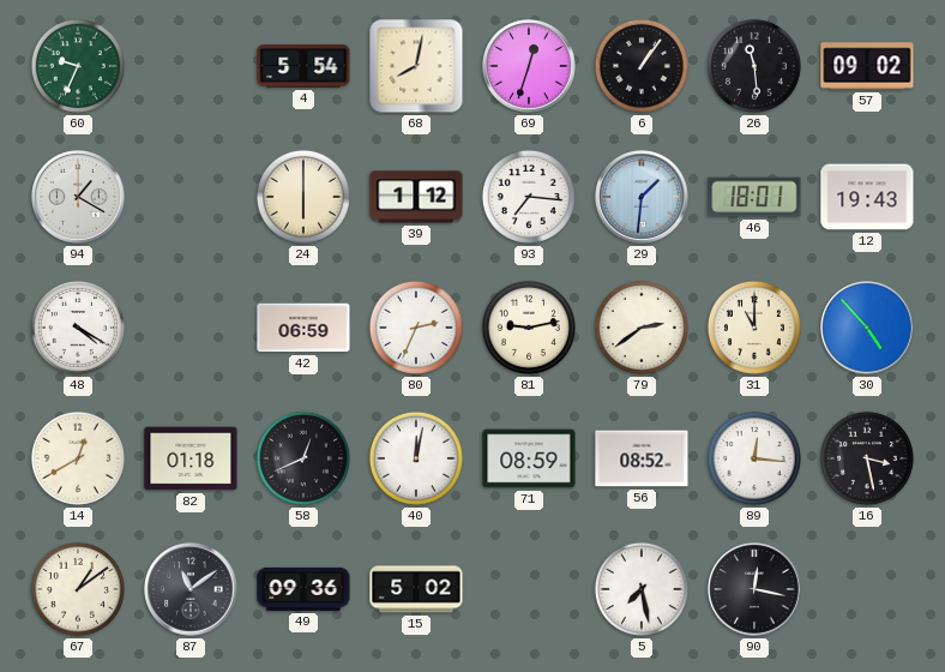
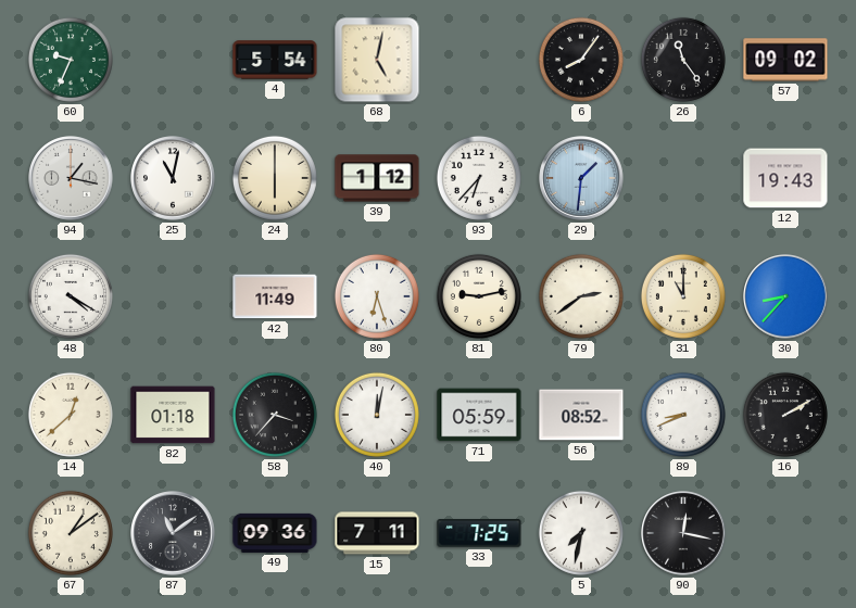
68: 8:02 -> 5:02
69: 12:33 -> none
6: 1:06 -> 8:06
26: 11:29 -> 11:24
94: 1:20 -> 1:17
25: none -> 11:02
93: 7:16 -> 6:37
46: 18:01 -> none
42: 06:59 -> 11:49
80: 2:34 -> 6:27
30: 4:53 -> 8:37
14: 12:40 -> 12:38
58: 12:41 -> 3:37
71: 08:59 -> 05:59
89: 12:16 -> 8:41
16: 3:28 -> 2:10
15: 5:02 -> 7:11
33: none -> 7:25
5: 7:28 -> 7:32
